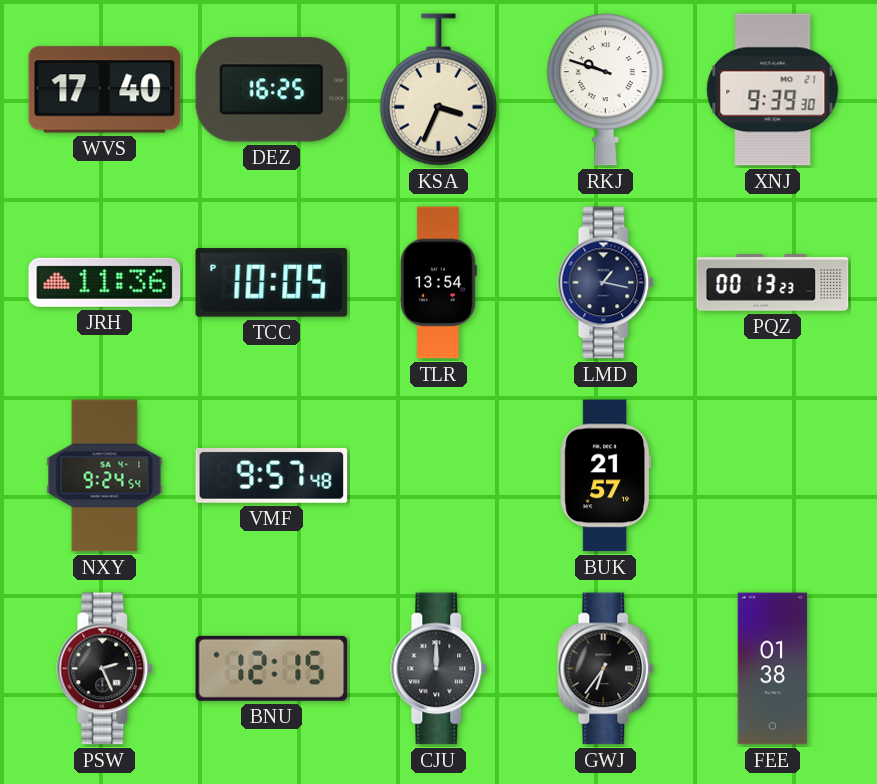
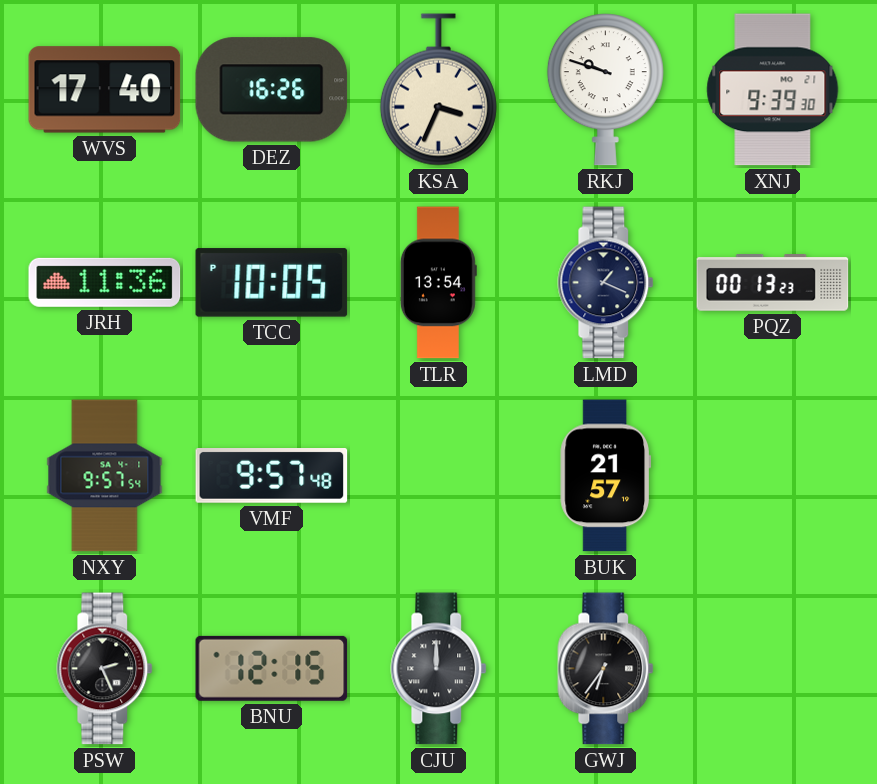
DEZ: 16:25 -> 16:26
LMD: 1:17 -> 1:19
NXY: 9:24 -> 9:57
FEE: 01:38 -> none
